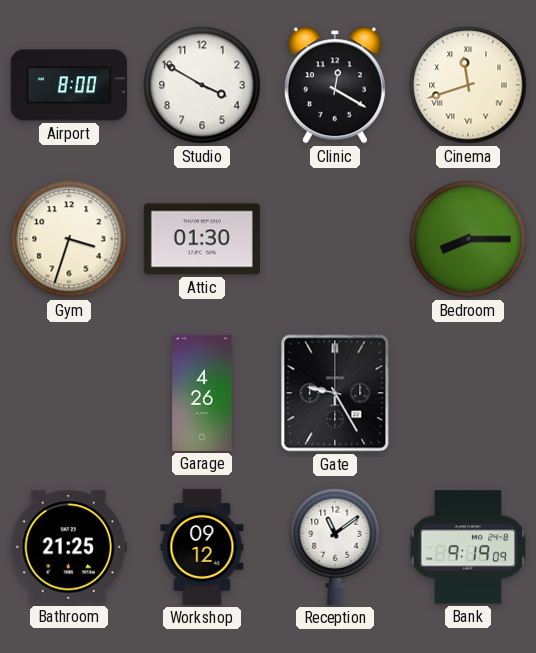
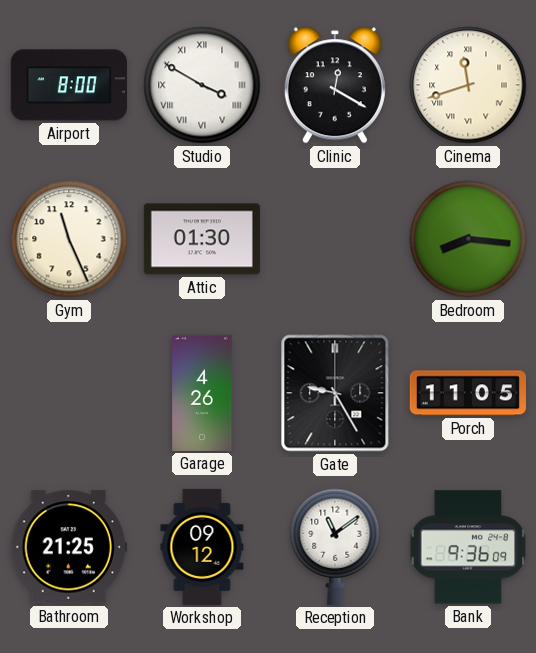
Studio numerals: Arabic -> Roman
Gym: 3:33 -> 11:26
Bedroom: 8:15 -> 8:16
Porch: none -> 11:05
Bank: 9:19 -> 9:36
